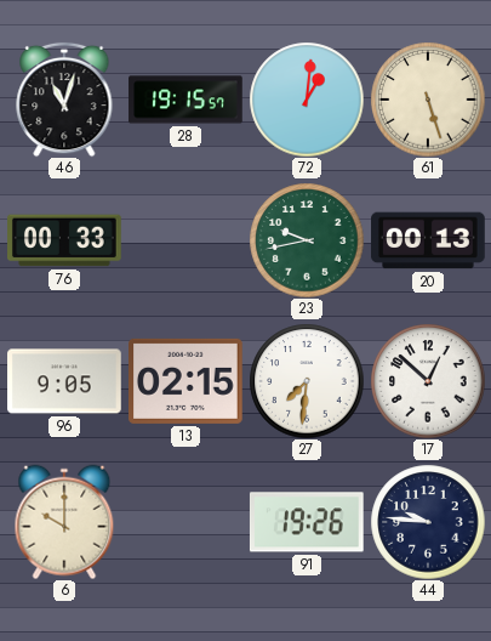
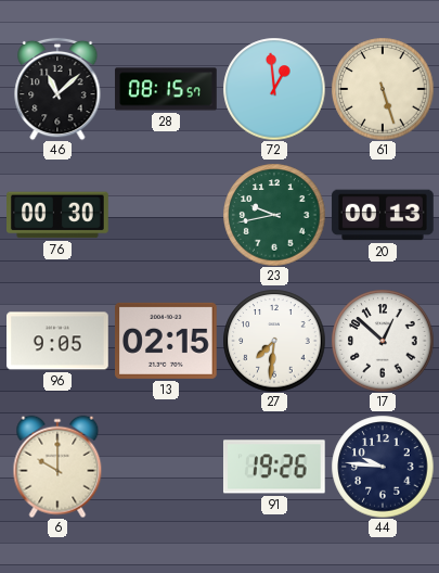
46: 11:03 -> 11:08
28: 19:15 -> 08:15
72: 1:01 -> 12:59
76: 00:33 -> 00:30
